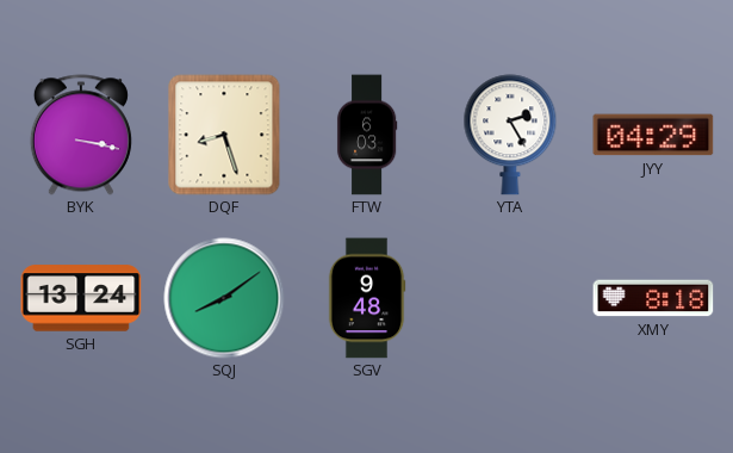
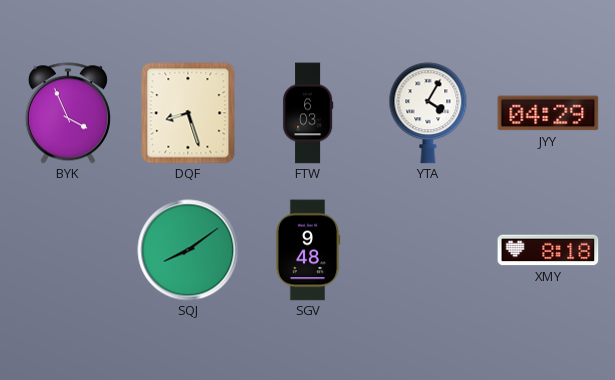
BYK: 3:17 -> 3:56
YTA: 2:25 -> 4:05
SGH: 13:24 -> none
